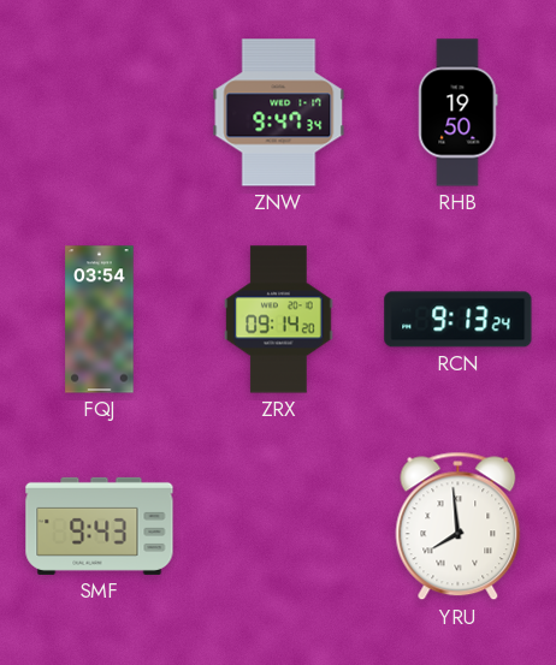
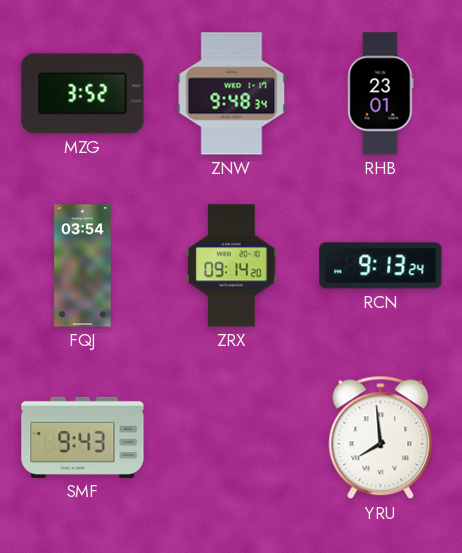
MZG: none -> 3:52
ZNW: 9:47 -> 9:48
RHB: 19:50 -> 23:01
